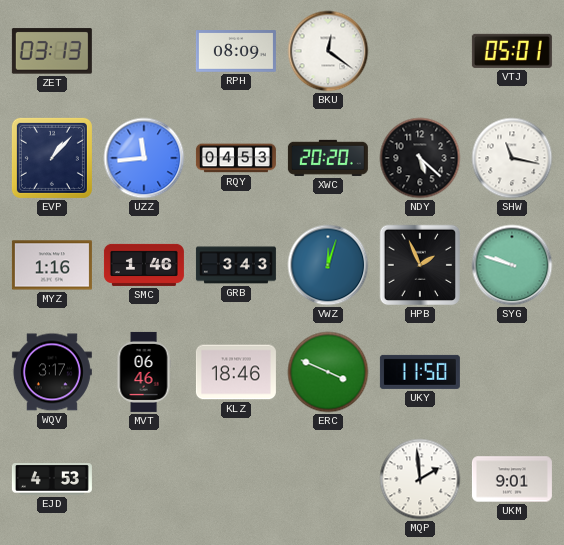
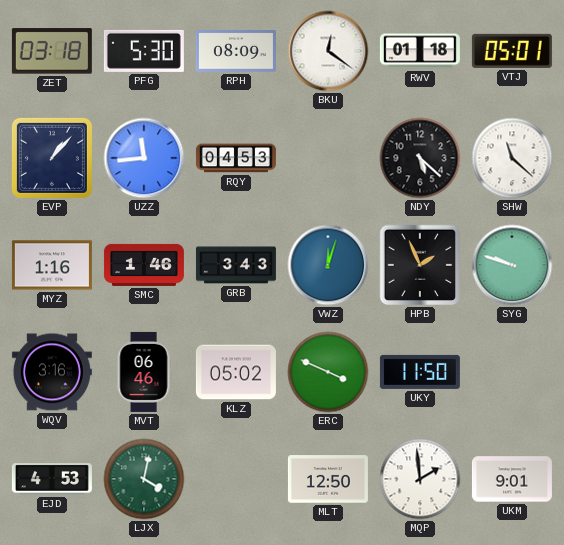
ZET: 03:13 -> 03:18
PFG: none -> 5:30
RWV: none -> 01:18
XWC: 20:20 -> none
SHW: 11:17 -> 11:22
WQV: 3:17 -> 3:16
KLZ: 18:46 -> 05:02
LJX: none -> 4:02
MLT: none -> 12:50
